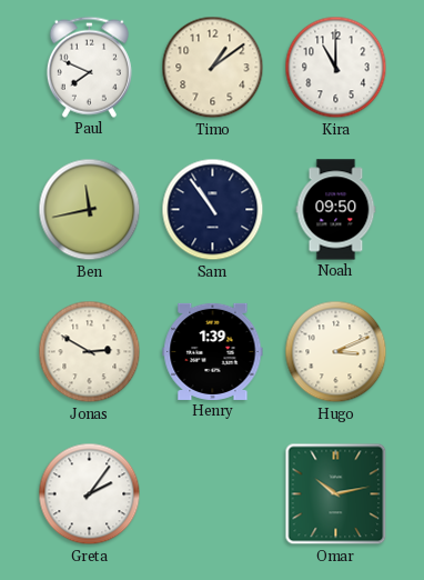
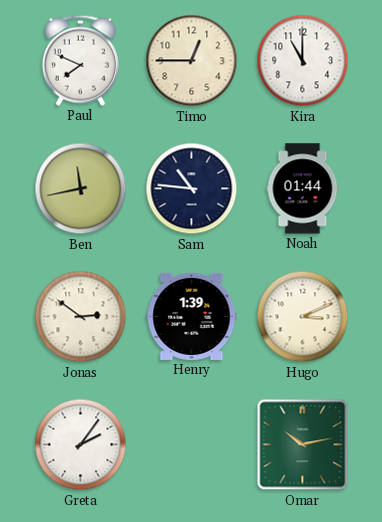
Timo: 1:09 -> 12:45
Sam: 10:54 -> 10:46
Noah: 09:50 -> 01:44
Jonas: 2:50 -> 2:51
